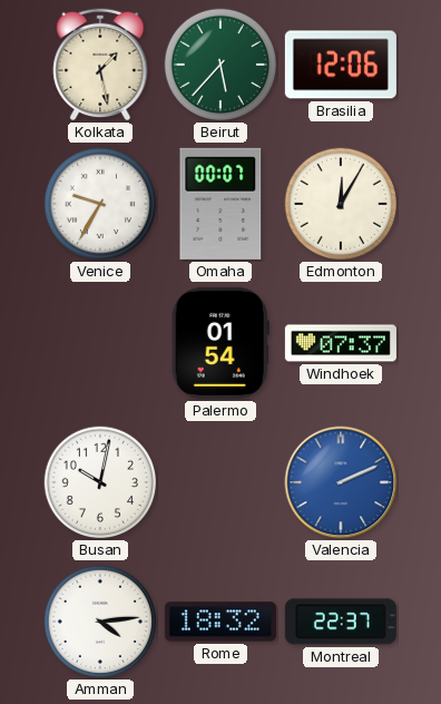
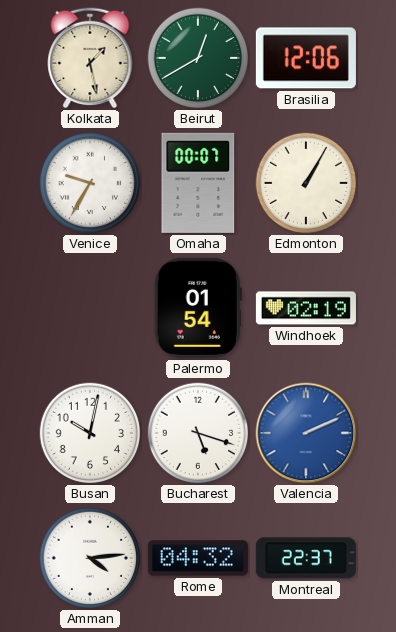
Beirut: 5:37 -> 12:40
Edmonton: 12:05 -> 1:05
Windhoek: 07:37 -> 02:19
Bucharest: none -> 5:18
Rome: 18:32 -> 04:32
